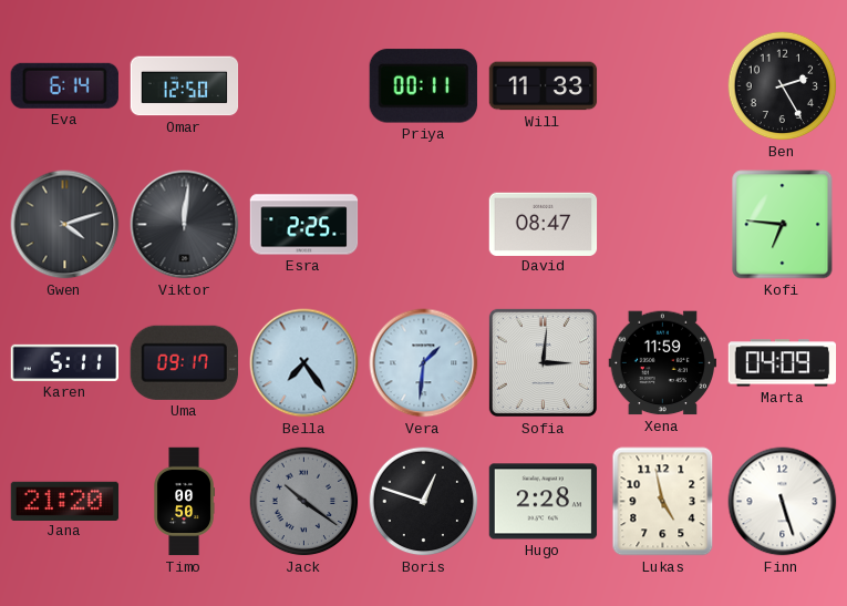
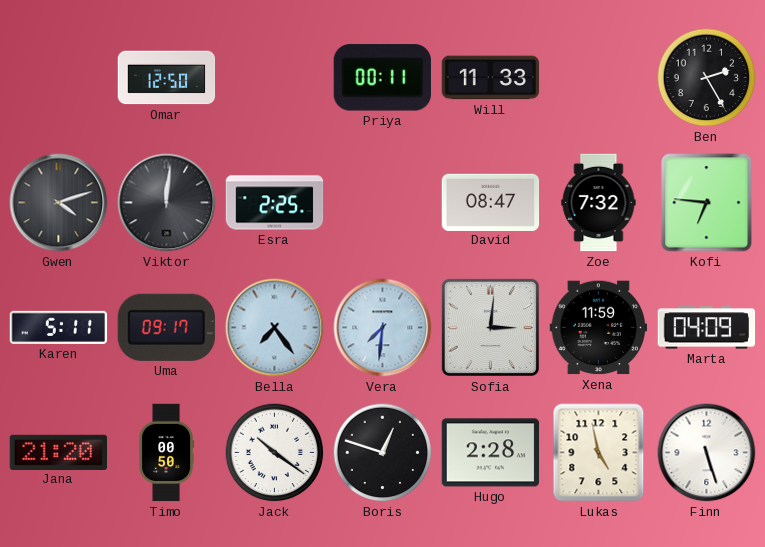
Eva: 6:14 -> none
Zoe: none -> 7:32
Vera: 1:31 -> 7:31
Jack dial: grey -> white
